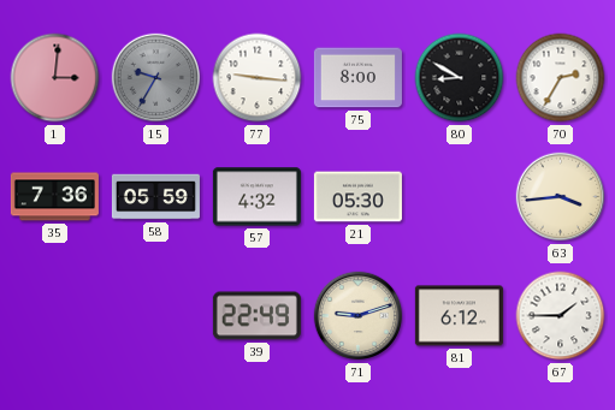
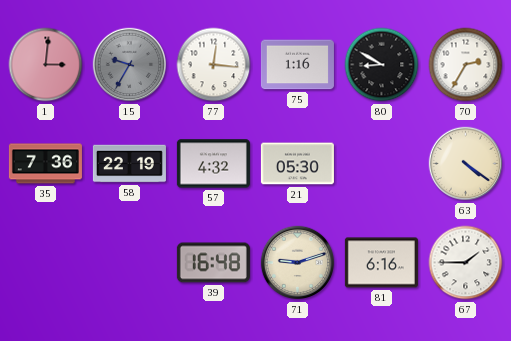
77: 9:16 -> 12:16
75: 8:00 -> 1:16
58: 05:59 -> 22:19
63: 3:44 -> 4:21
39: 22:49 -> 16:48
81: 6:12 -> 6:16
